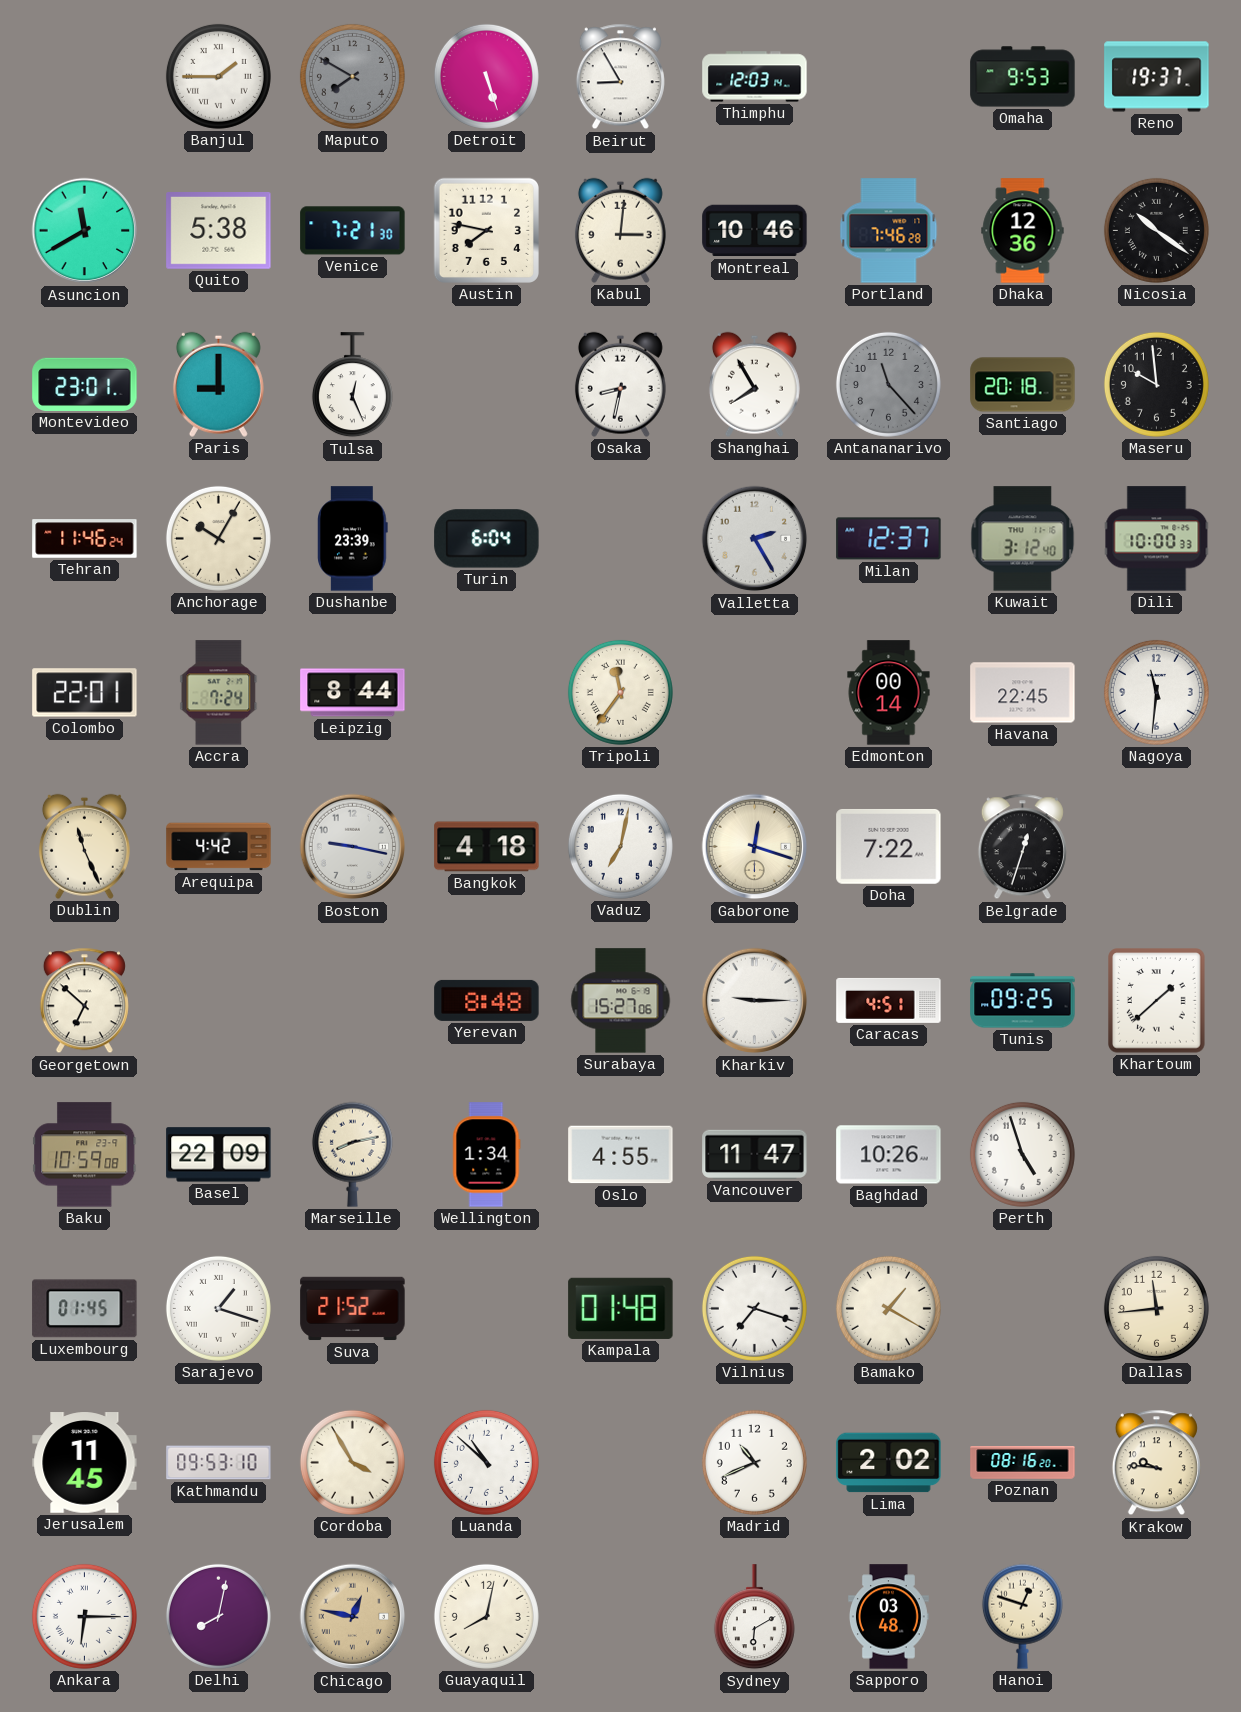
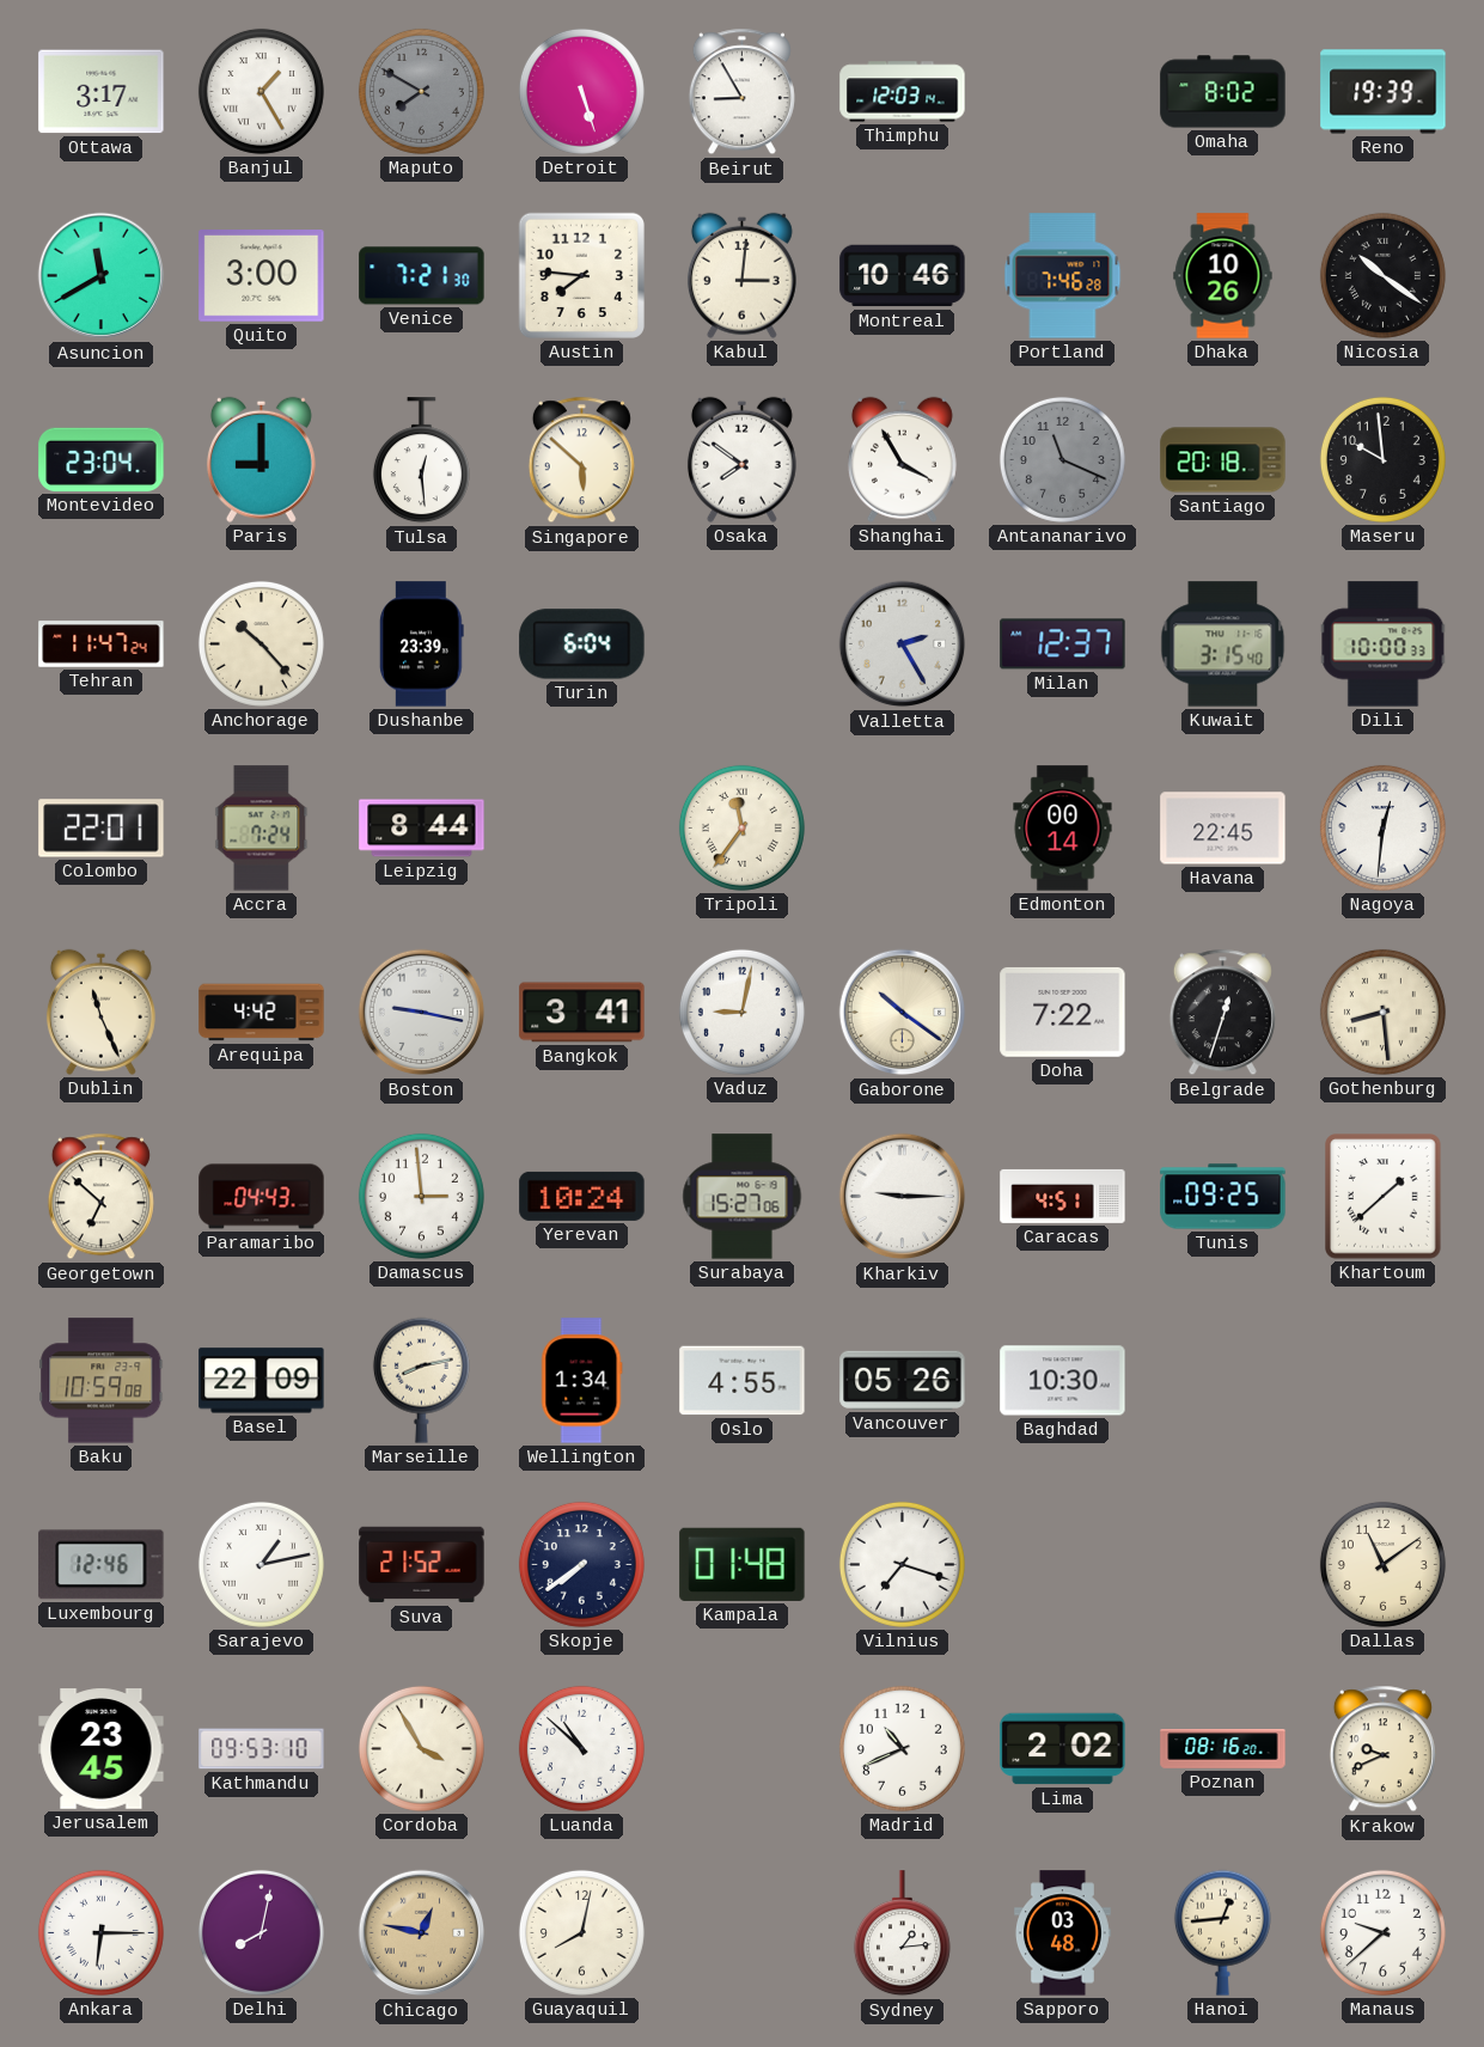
Ottawa: none -> 3:17
Banjul: 1:45 -> 1:25
Omaha: 9:53 -> 8:02
Reno: 19:37 -> 19:39
Quito: 5:38 -> 3:00
Austin: 7:47 -> 7:46
Dhaka: 12:36 -> 10:26
Montevideo: 23:01 -> 23:04
Tulsa: 12:26 -> 12:29
Singapore: none -> 5:52
Osaka: 8:32 -> 7:51
Shanghai: 7:55 -> 3:55
Antananarivo: 11:23 -> 11:19
Tehran: 11:46 -> 11:47
Anchorage: 10:05 -> 10:23
Kuwait: 3:12 -> 3:15
Nagoya: 11:31 -> 12:31
Bangkok: 4:18 -> 3:41
Vaduz: 7:02 -> 9:02
Gaborone: 12:18 -> 10:21
Gothenburg: none -> 8:29
Paramaribo: none -> 04:43
Damascus: none -> 2:59
Yerevan: 8:48 -> 10:24
Vancouver: 11:47 -> 05:26
Baghdad: 10:26 -> 10:30
Perth: 4:57 -> none
Luxembourg: 01:45 -> 12:46
Sarajevo: 1:18 -> 1:13
Skopje: none -> 7:39
Bamako: 1:20 -> none
Dallas: 11:44 -> 11:09
Jerusalem: 11:45 -> 23:45
Krakow: 9:46 -> 9:41
Sydney: 6:10 -> 1:14
Hanoi: 12:48 -> 12:44
Manaus: none -> 9:38
